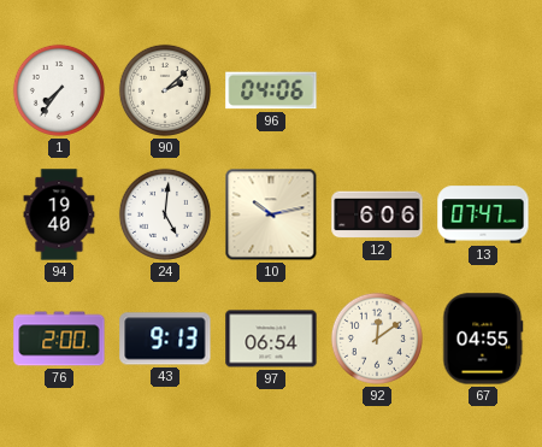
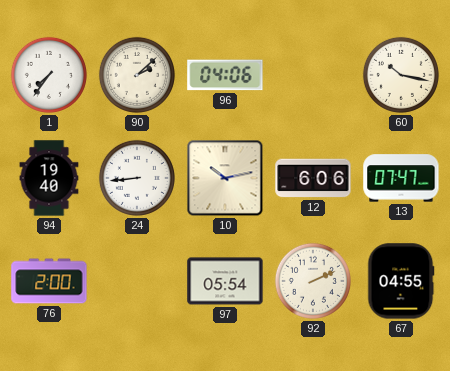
60: none -> 10:17
24: 5:01 -> 8:44
43: 9:13 -> none
97: 06:54 -> 05:54
92: 12:09 -> 2:11
